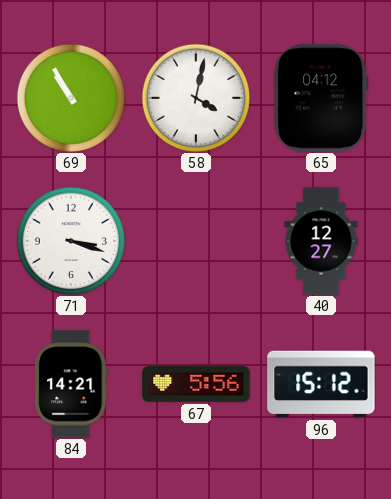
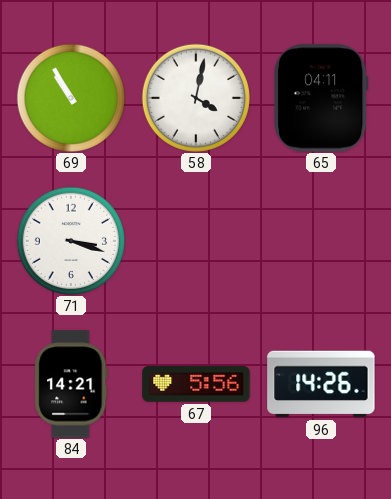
65: 04:12 -> 04:11
40: 12:27 -> none
96: 15:12 -> 14:26
